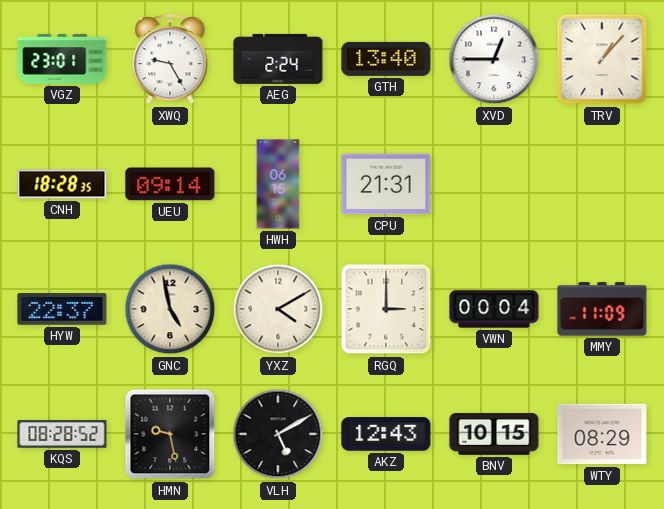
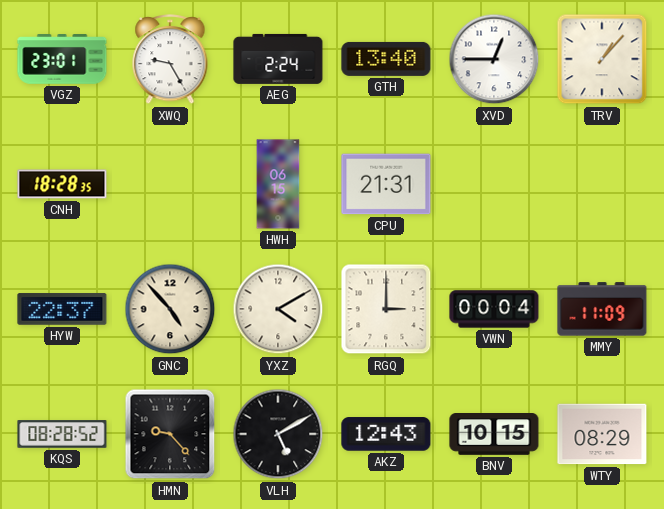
UEU: 09:14 -> none
GNC: 4:58 -> 4:53
HMN: 9:28 -> 9:23
